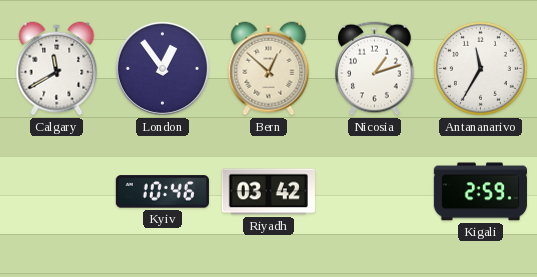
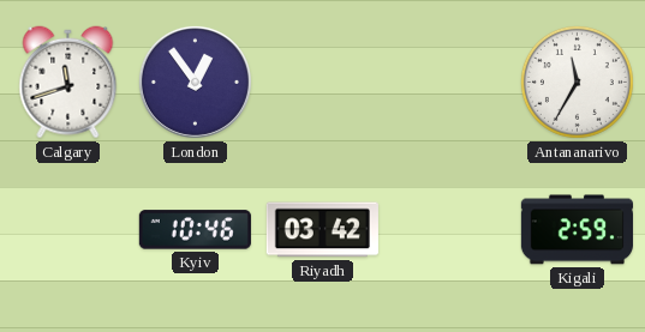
Calgary: 11:40 -> 11:42
Bern: 12:52 -> none
Nicosia: 1:12 -> none
